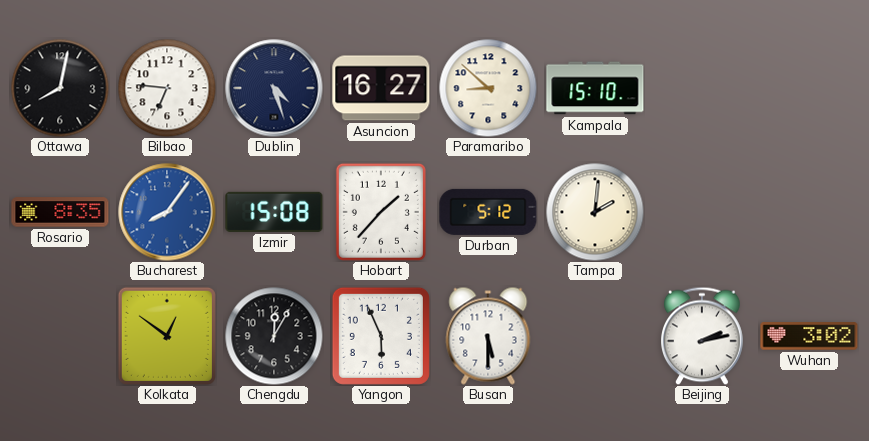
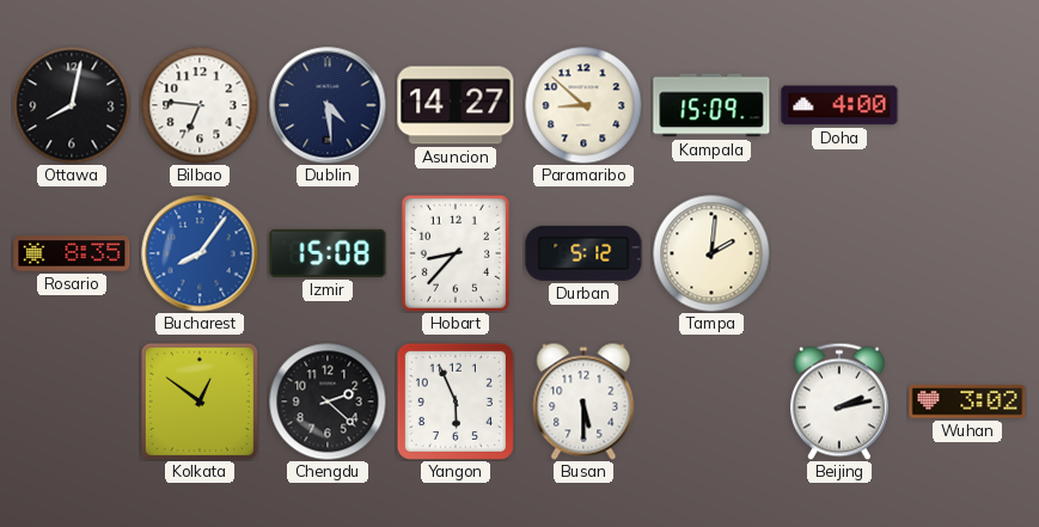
Dublin: 4:27 -> 4:29
Asuncion: 16:27 -> 14:27
Kampala: 15:10 -> 15:09
Doha: none -> 4:00
Hobart: 1:37 -> 8:37
Chengdu: 12:05 -> 2:22
